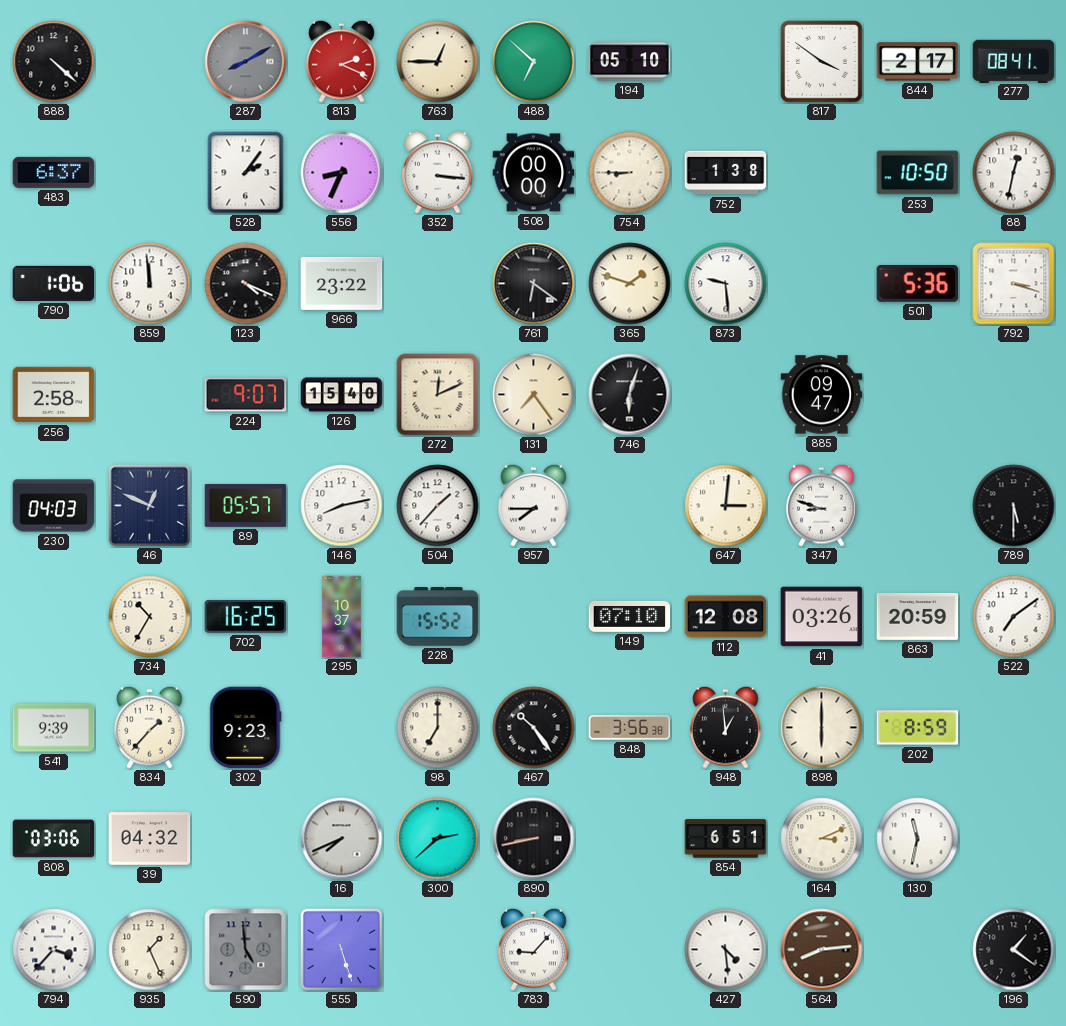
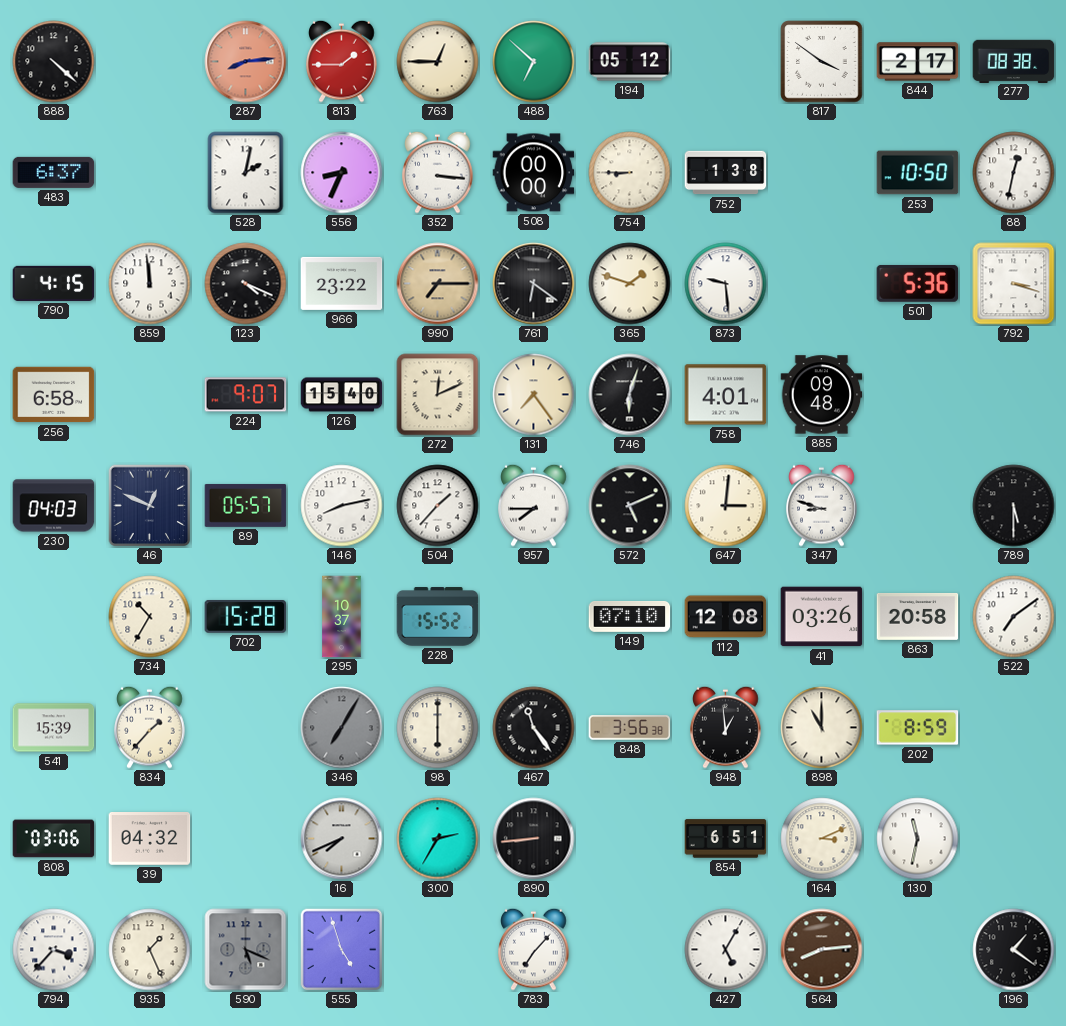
287: 8:10 -> 8:14
287 dial: grey -> salmon
813: 2:19 -> 1:45
194: 05:10 -> 05:12
277: 08:41 -> 08:38
528: 2:06 -> 2:02
790: 1:06 -> 4:15
990: none -> 7:15
256: 2:58 -> 6:58
758: none -> 4:01
885: 09:47 -> 09:48
572: none -> 5:11
702: 16:25 -> 15:28
863: 20:59 -> 20:58
541: 9:39 -> 15:39
302: 9:23 -> none
346: none -> 7:05
98: 7:00 -> 6:00
467: 10:24 -> 11:24
898: 6:00 -> 11:00
300: 2:38 -> 2:35
890: 8:43 -> 8:44
590: 4:59 -> 5:19
555: 5:27 -> 4:57
783: 9:07 -> 7:07
427: 4:29 -> 5:05
